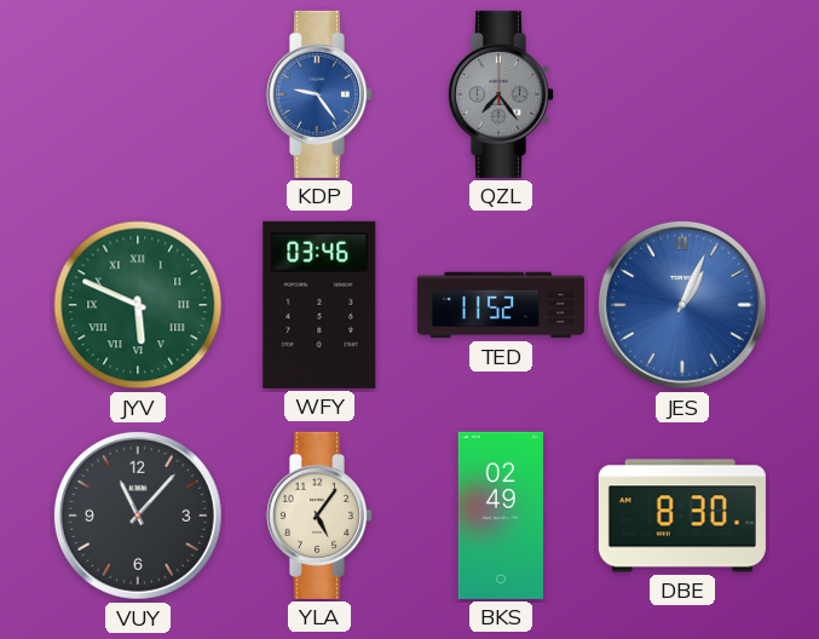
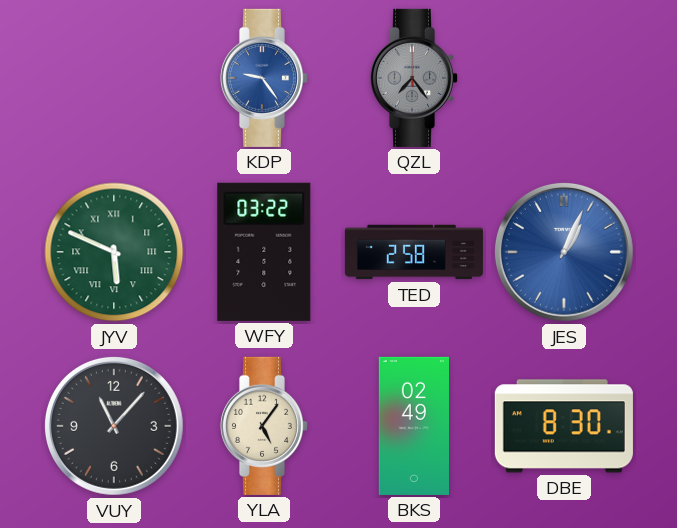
WFY: 03:46 -> 03:22
TED: 11:52 -> 2:58
